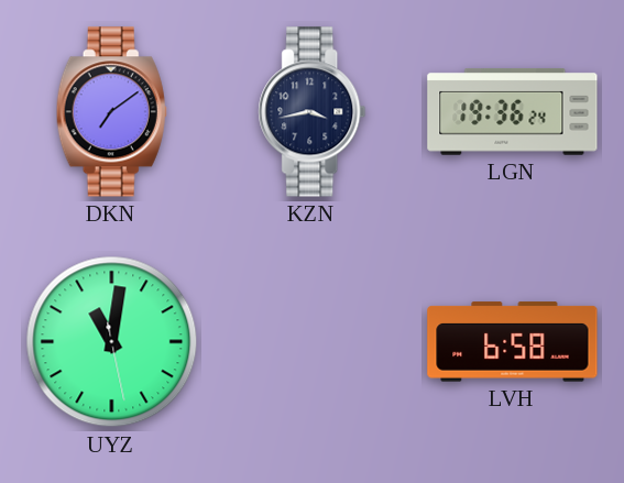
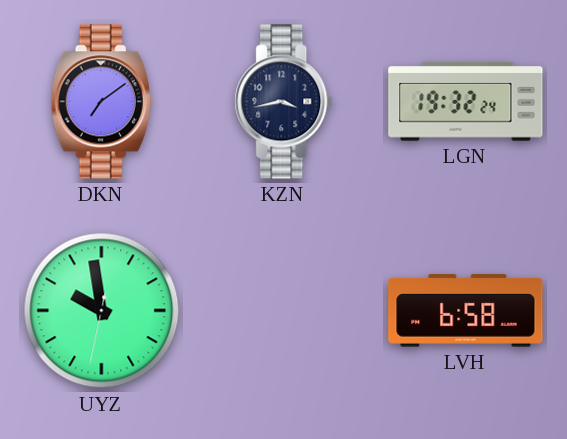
LGN: 19:36 -> 19:32
UYZ: 11:01 -> 9:58
